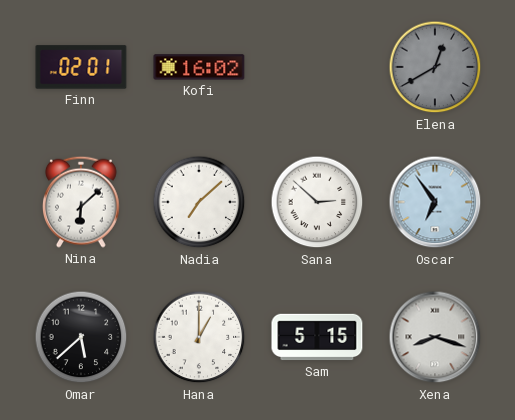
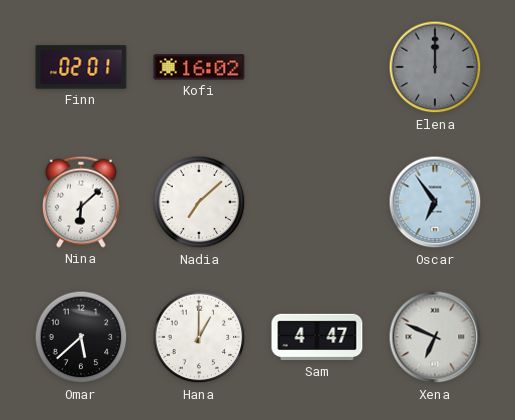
Elena: 12:40 -> 12:00
Sana: 2:52 -> none
Sam: 5:15 -> 4:47
Xena: 8:18 -> 6:49
